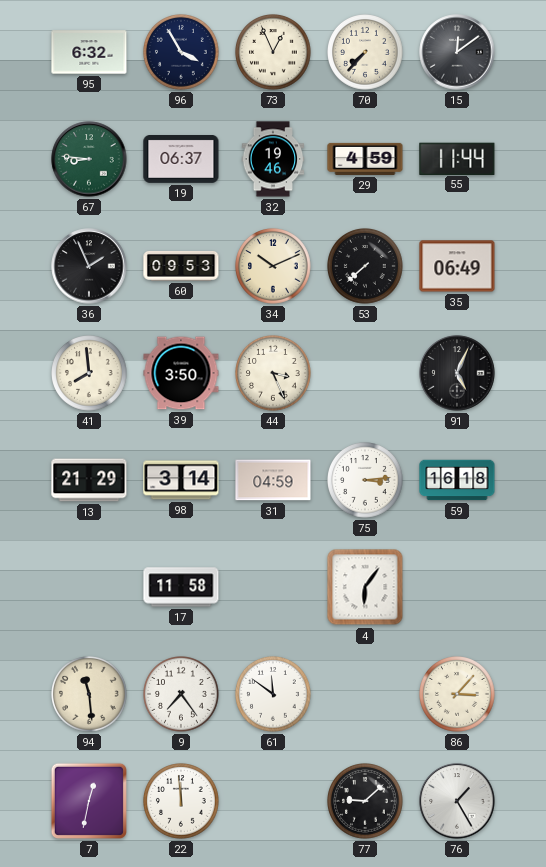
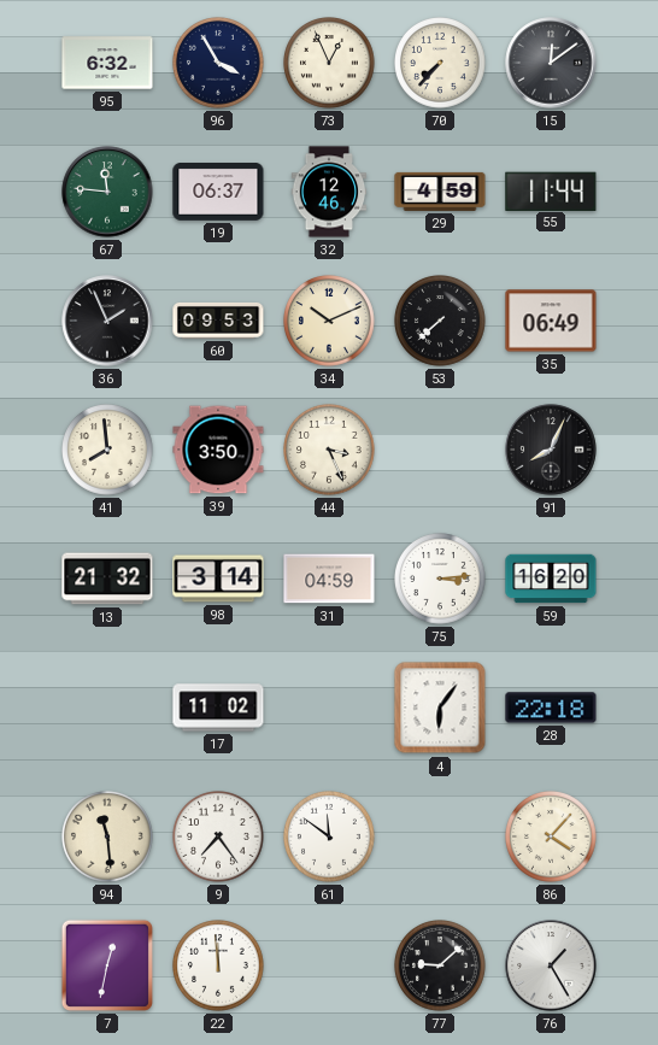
67: 8:46 -> 11:46
32: 19:46 -> 12:46
91: 5:04 -> 8:04
13: 21:29 -> 21:32
59: 16:18 -> 16:20
17: 11:58 -> 11:02
28: none -> 22:18
86: 3:07 -> 4:07
